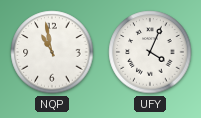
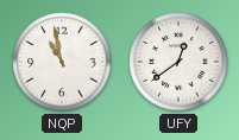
UFY: 4:04 -> 12:39
